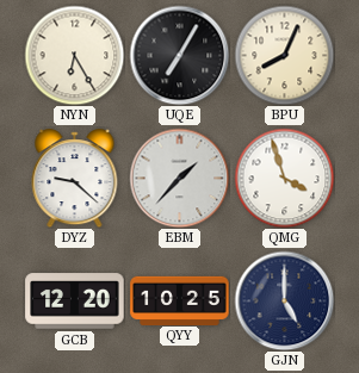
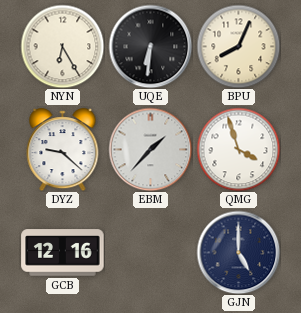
UQE: 7:05 -> 6:31
GCB: 12:20 -> 12:16
QYY: 10:25 -> none
